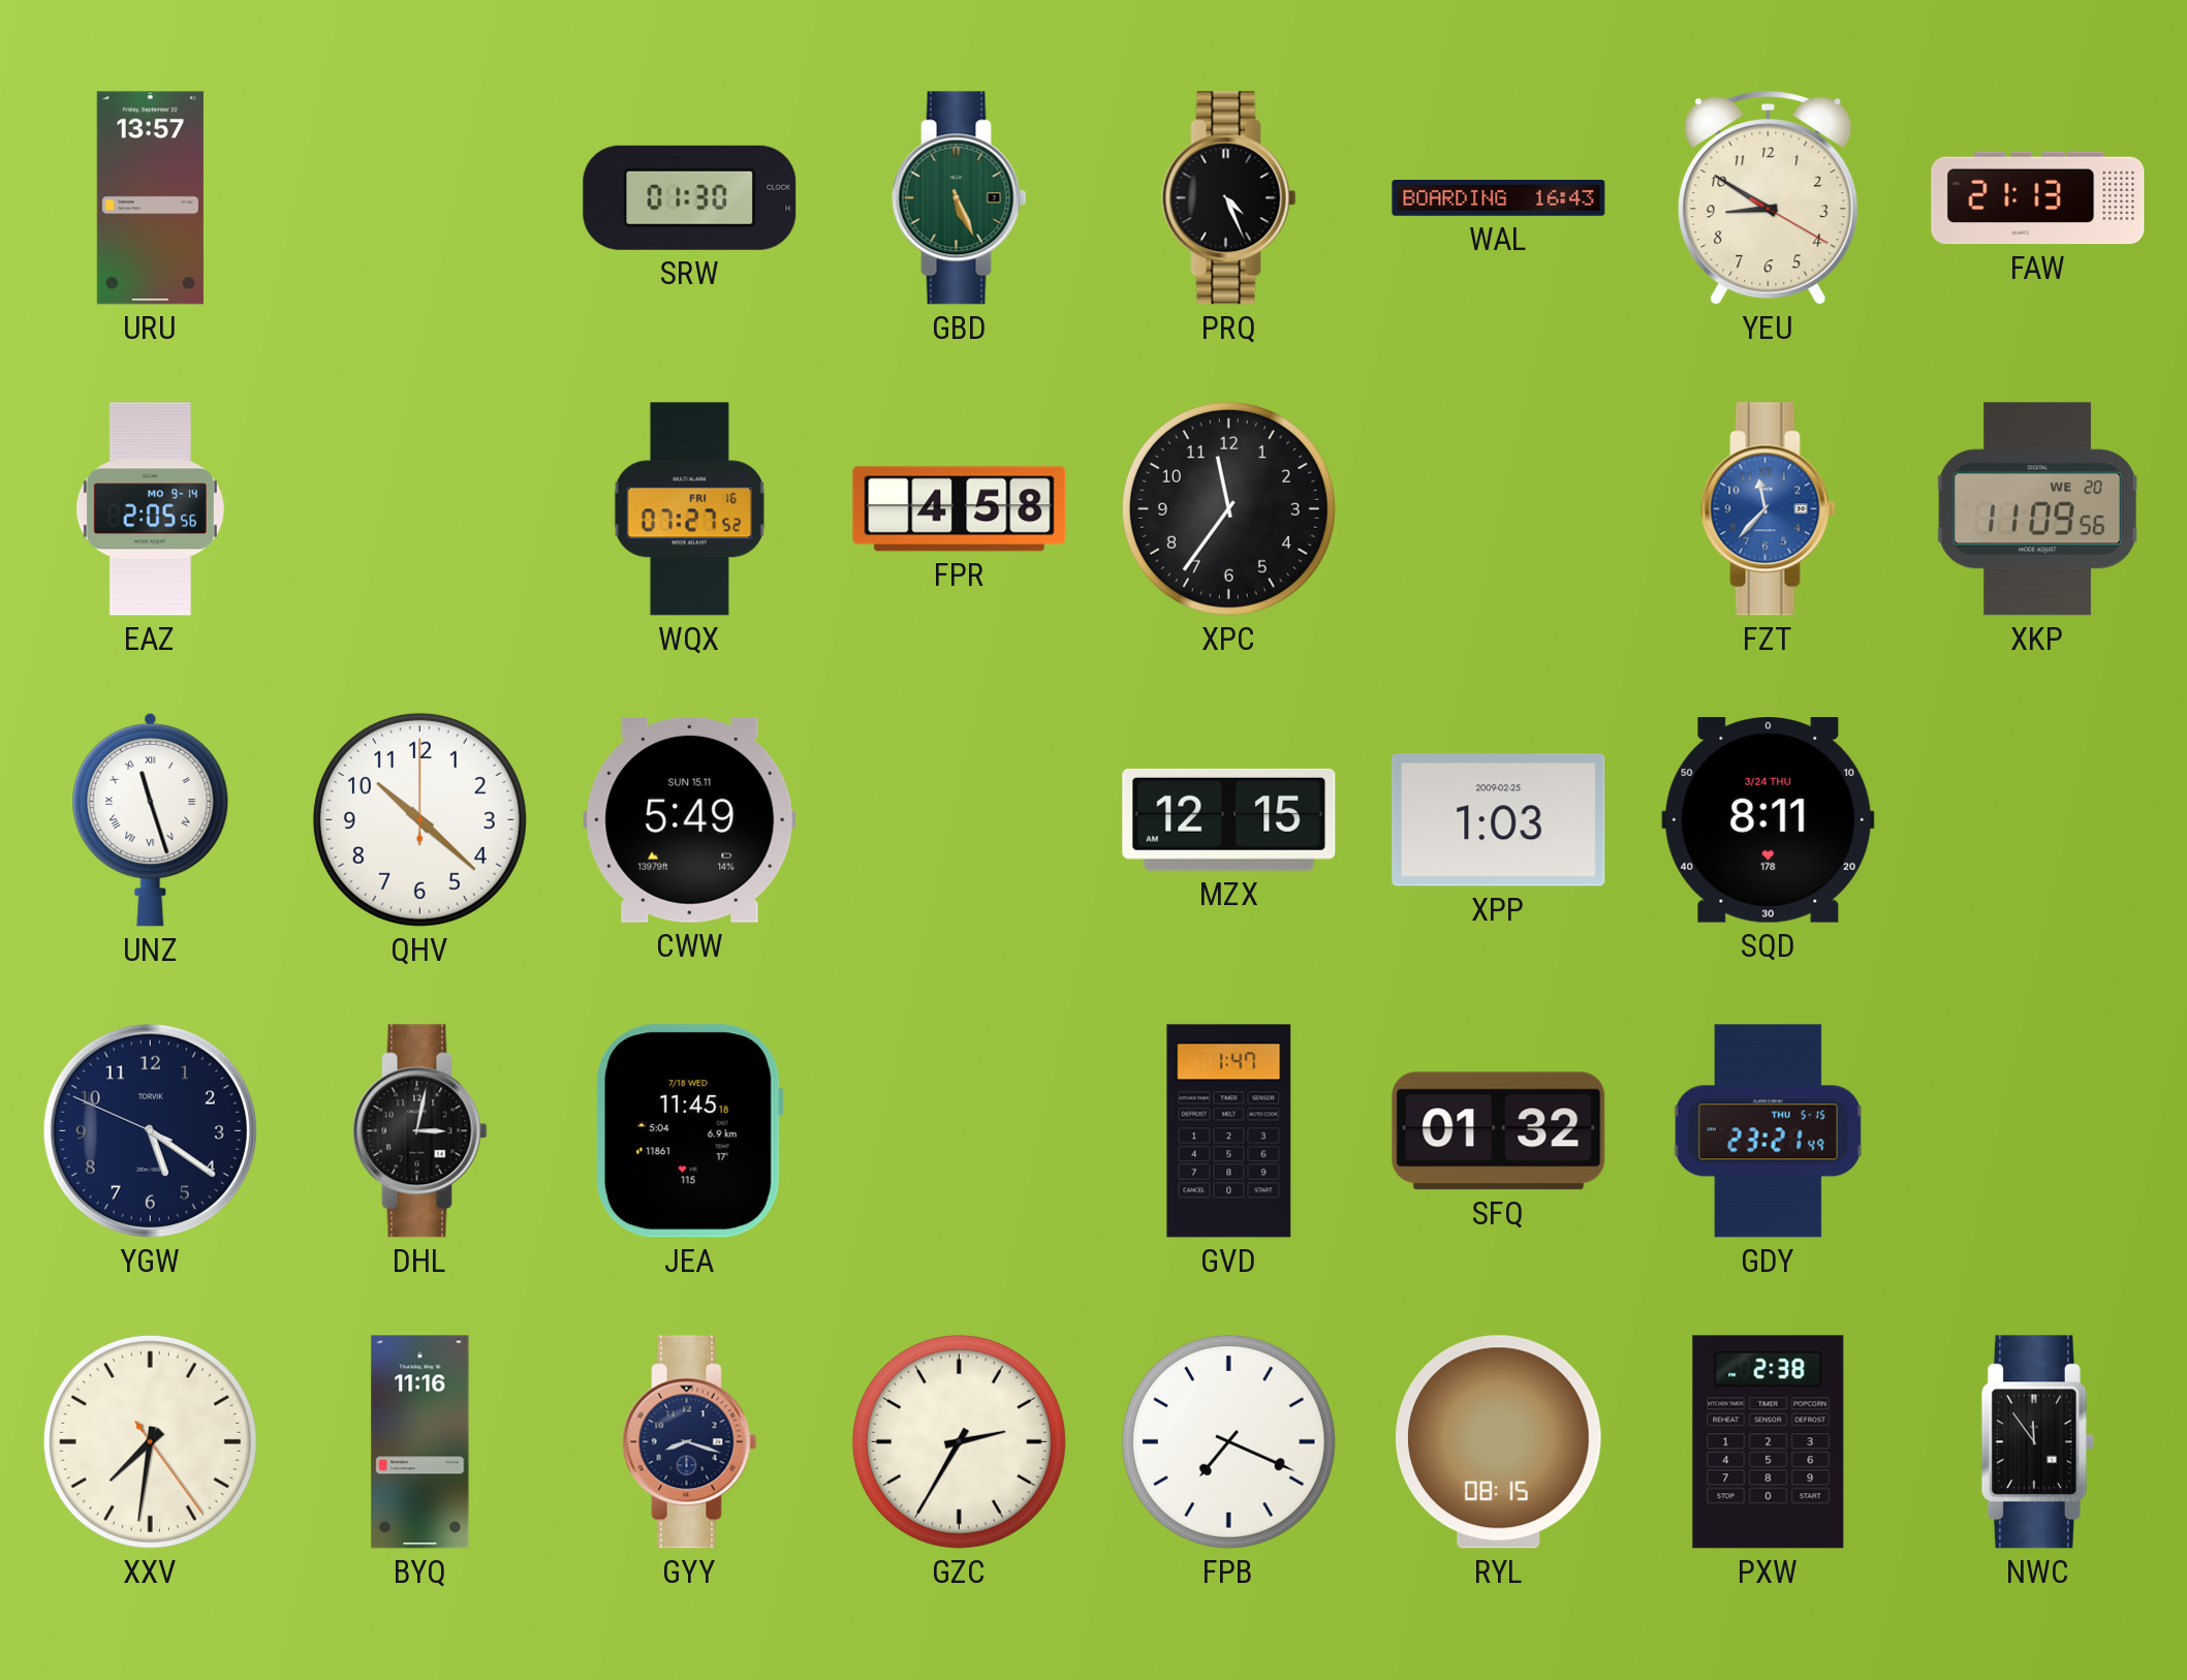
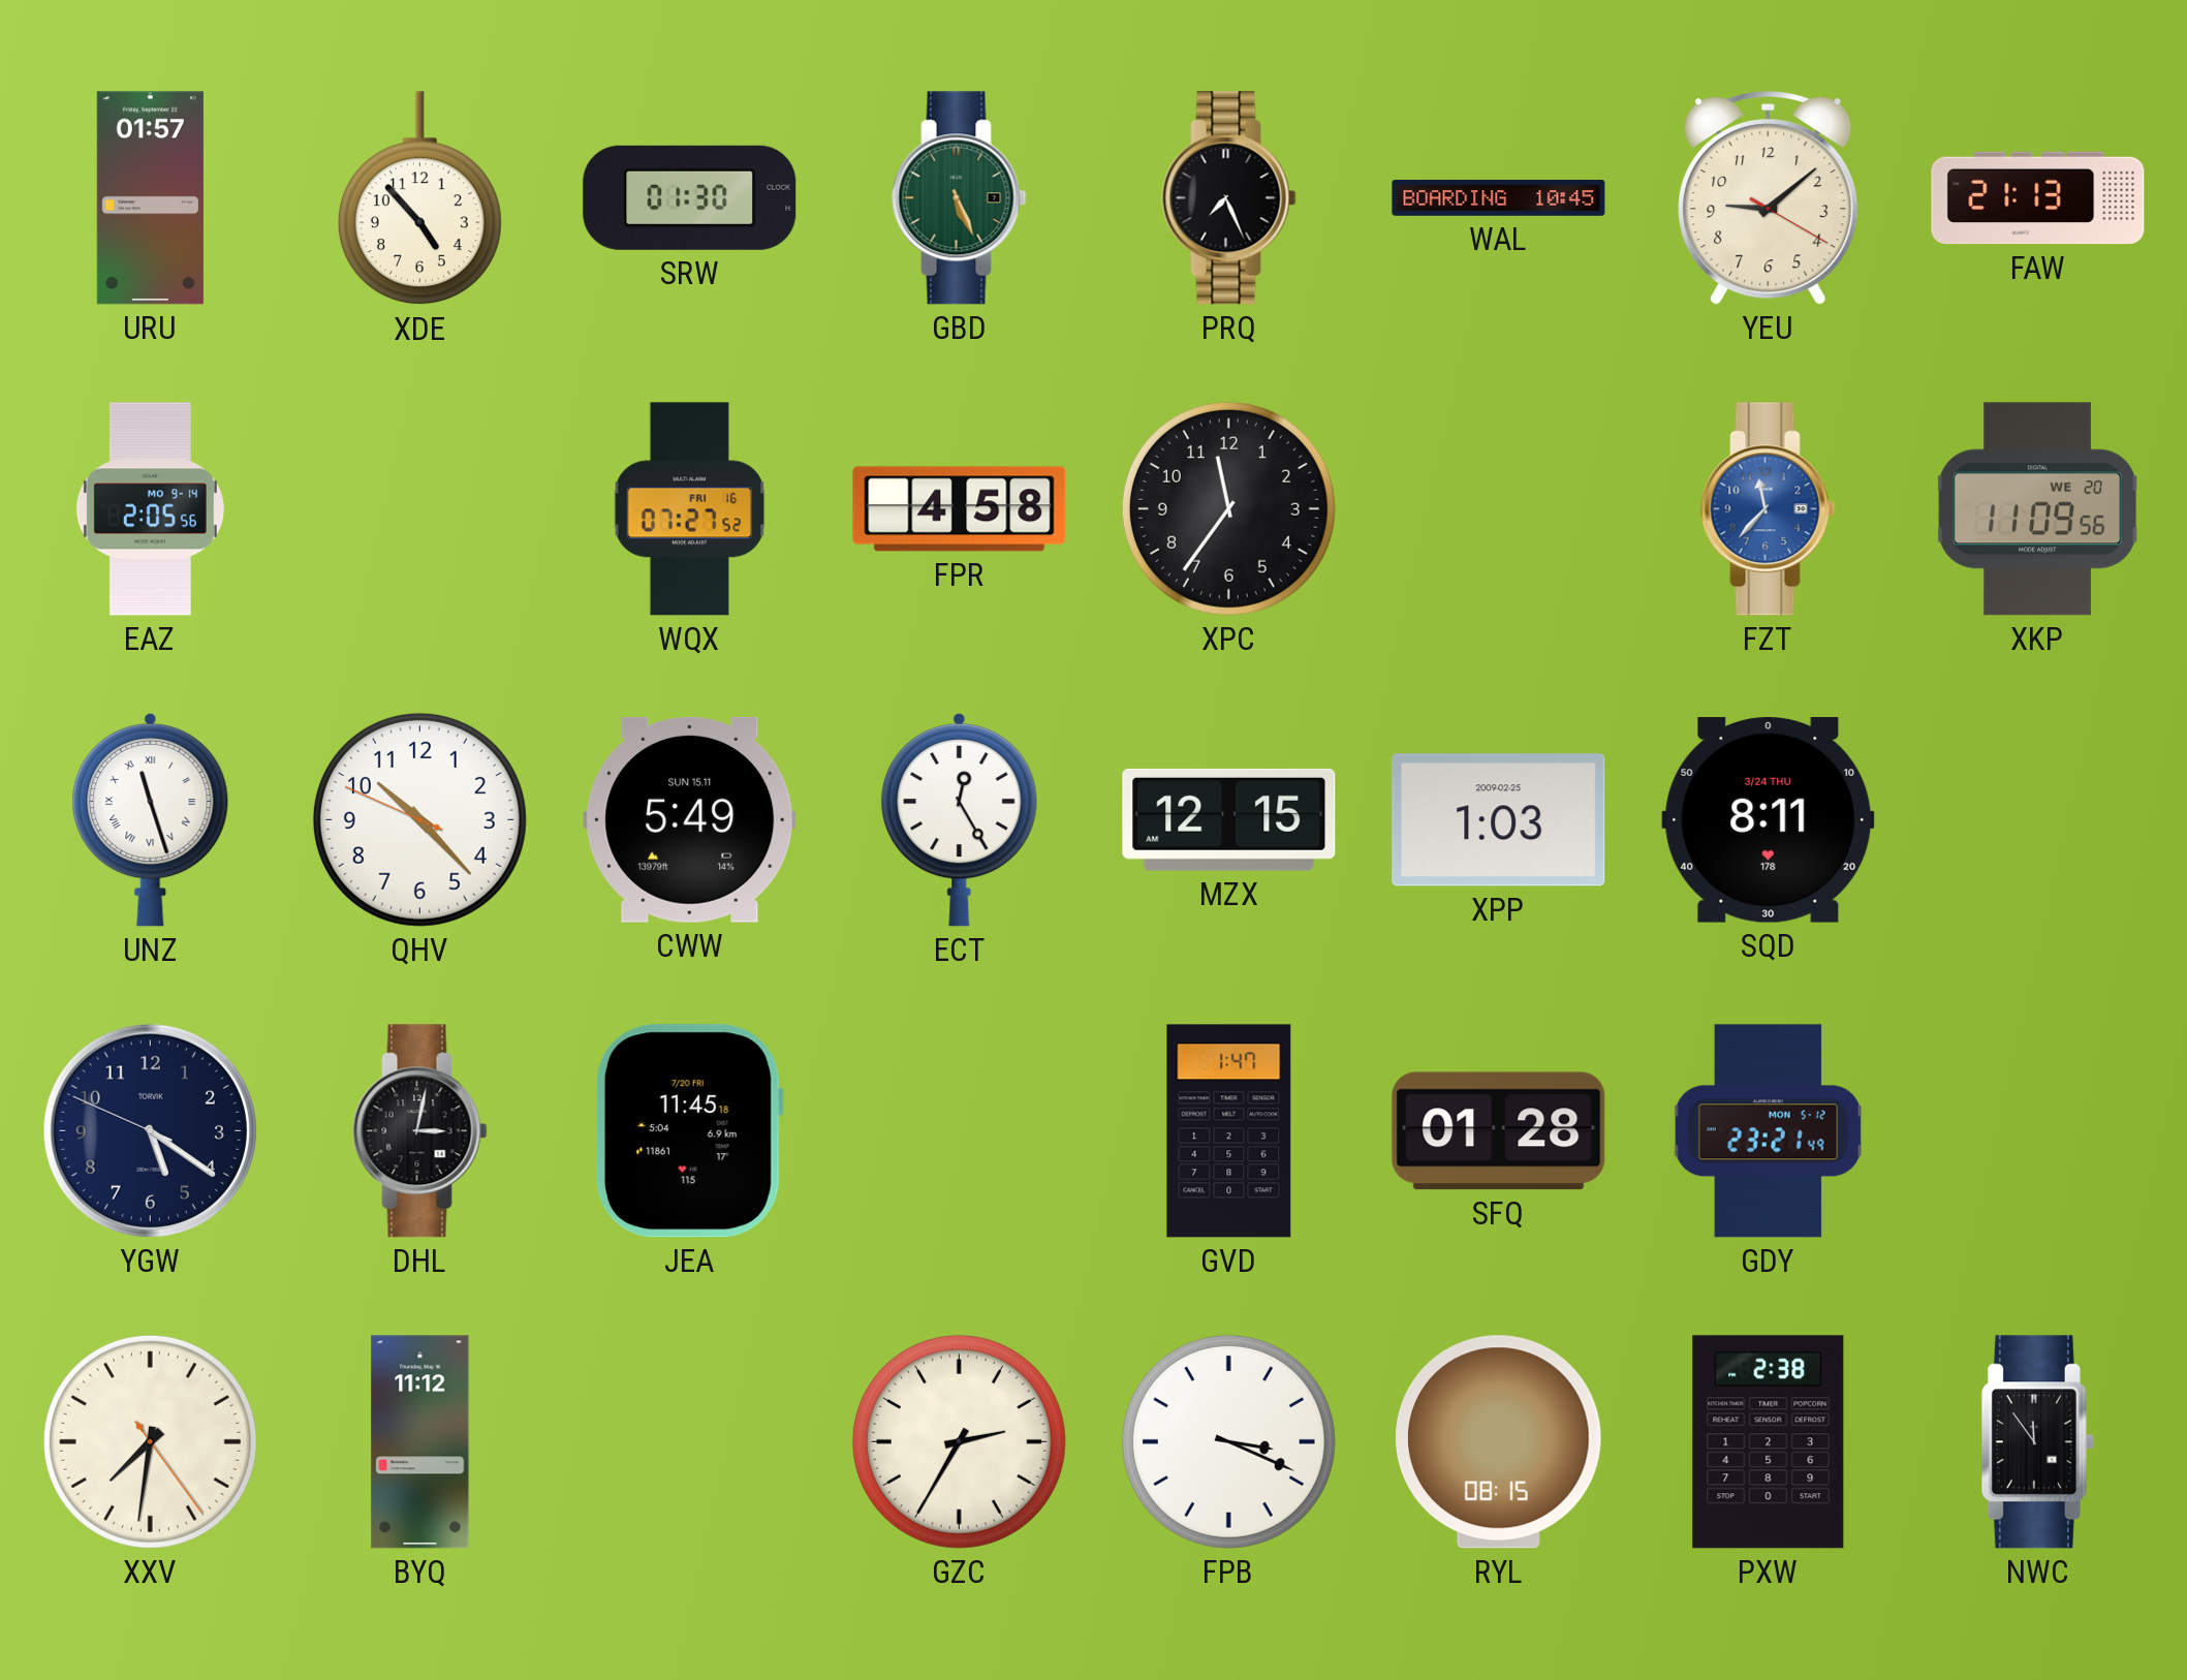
URU: 13:57 -> 01:57
XDE: none -> 4:53
PRQ: 4:26 -> 7:26
WAL: 16:43 -> 10:45
YEU: 8:50 -> 9:08
QHV: 10:22:00 -> 10:22:49
ECT: none -> 12:25
JEA date: 7/18 WED -> 7/20 FRI
SFQ: 01:32 -> 01:28
GDY date: THU 5-15 -> MON 5-12
BYQ: 11:16 -> 11:12
GYY: 8:18 -> none
FPB: 7:19 -> 3:19
